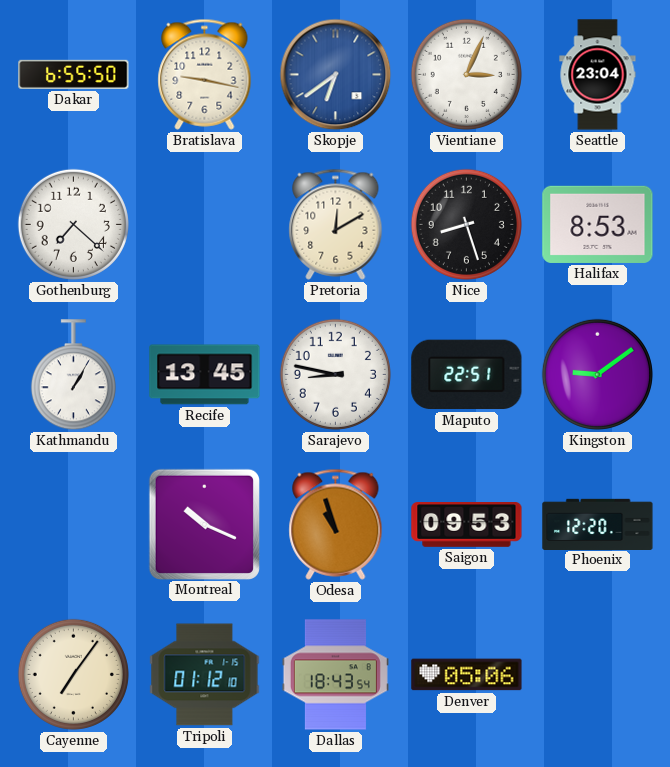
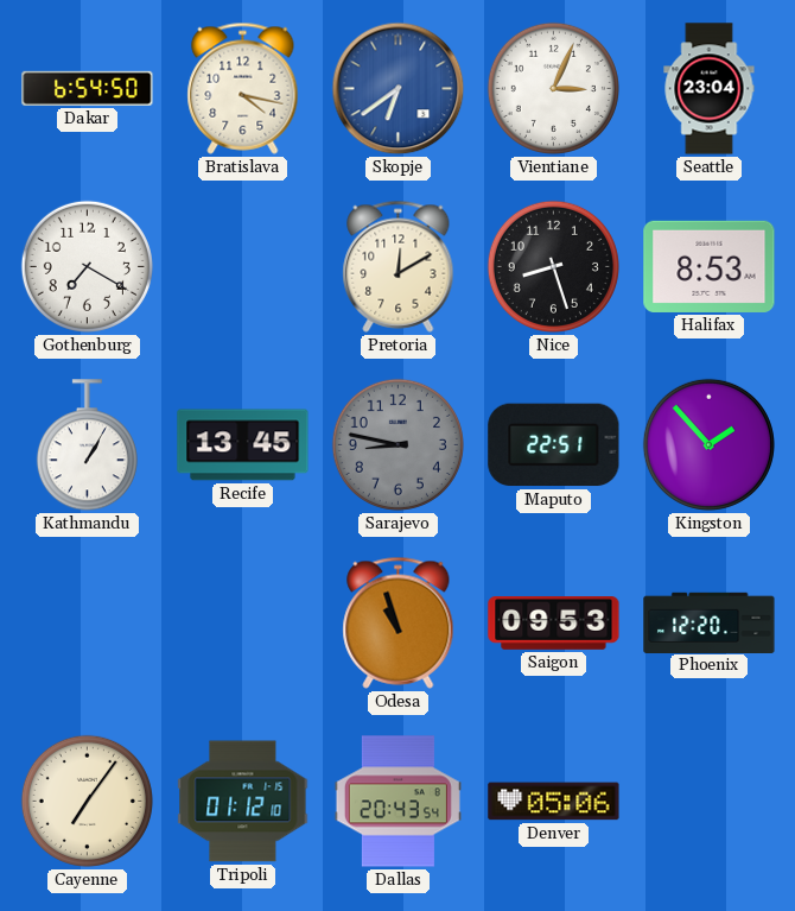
Dakar: 6:55 -> 6:54
Bratislava: 9:17 -> 4:17
Gothenburg: 7:22 -> 7:20
Sarajevo dial: white -> grey
Kingston: 9:09 -> 1:53
Montreal: 10:19 -> none
Dallas: 18:43 -> 20:43
